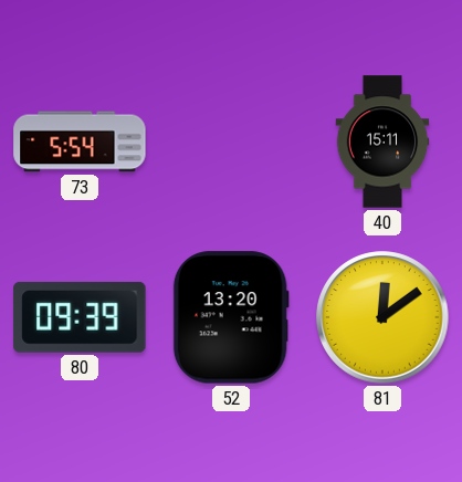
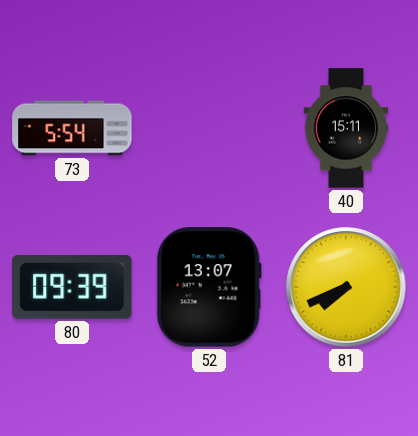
52: 13:20 -> 13:07
81: 12:09 -> 7:41
